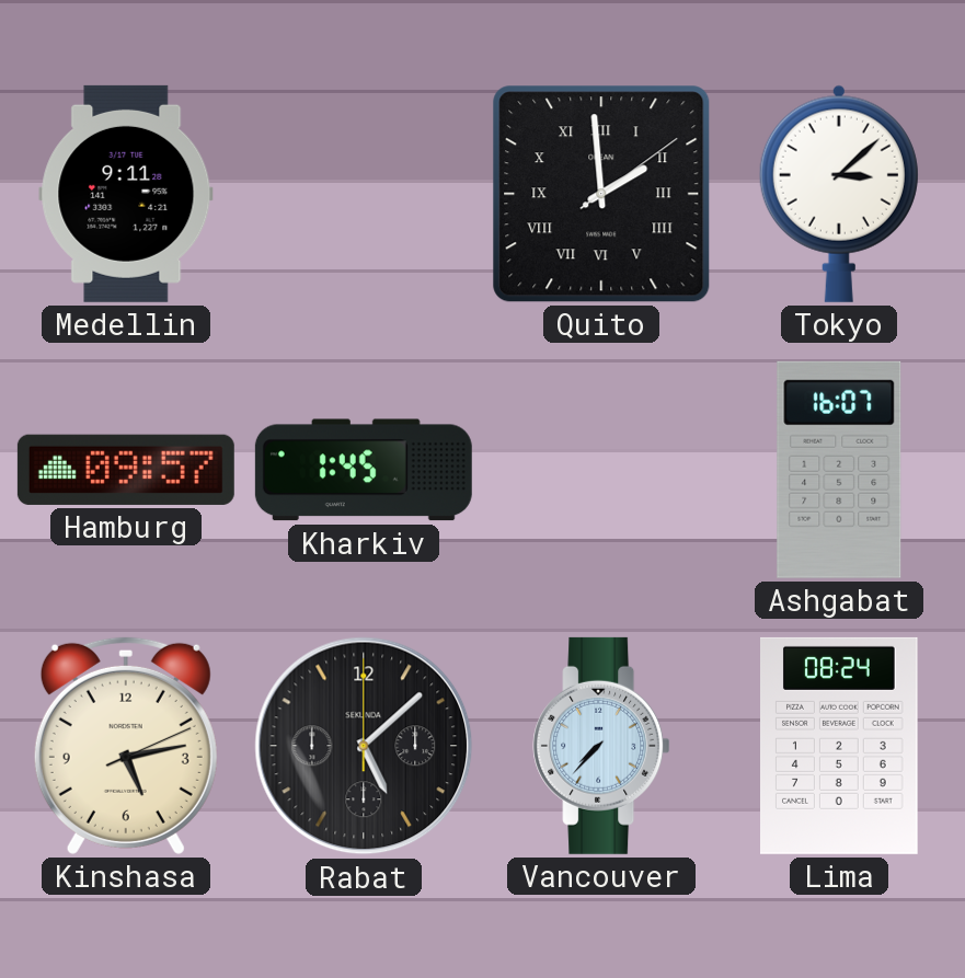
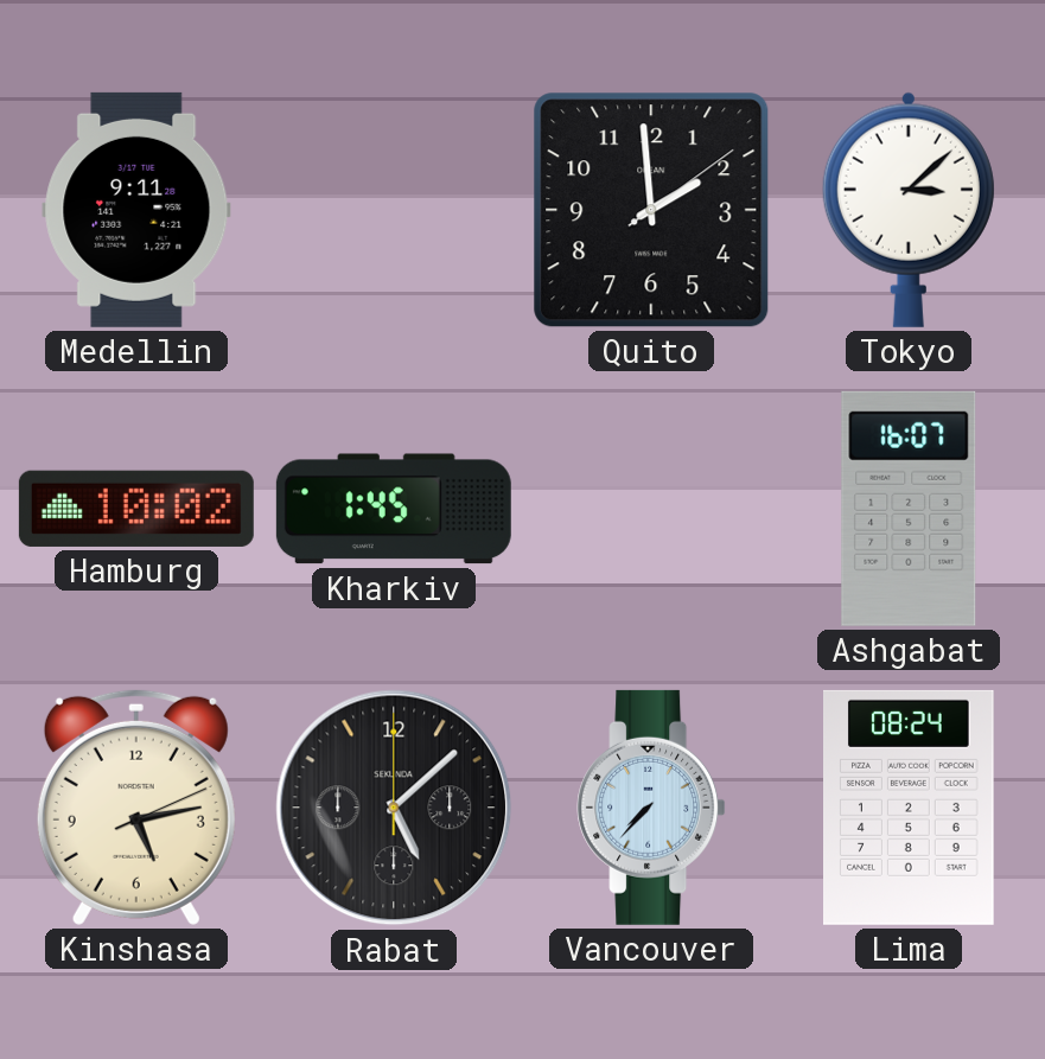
Quito numerals: Roman -> Arabic
Hamburg: 09:57 -> 10:02
